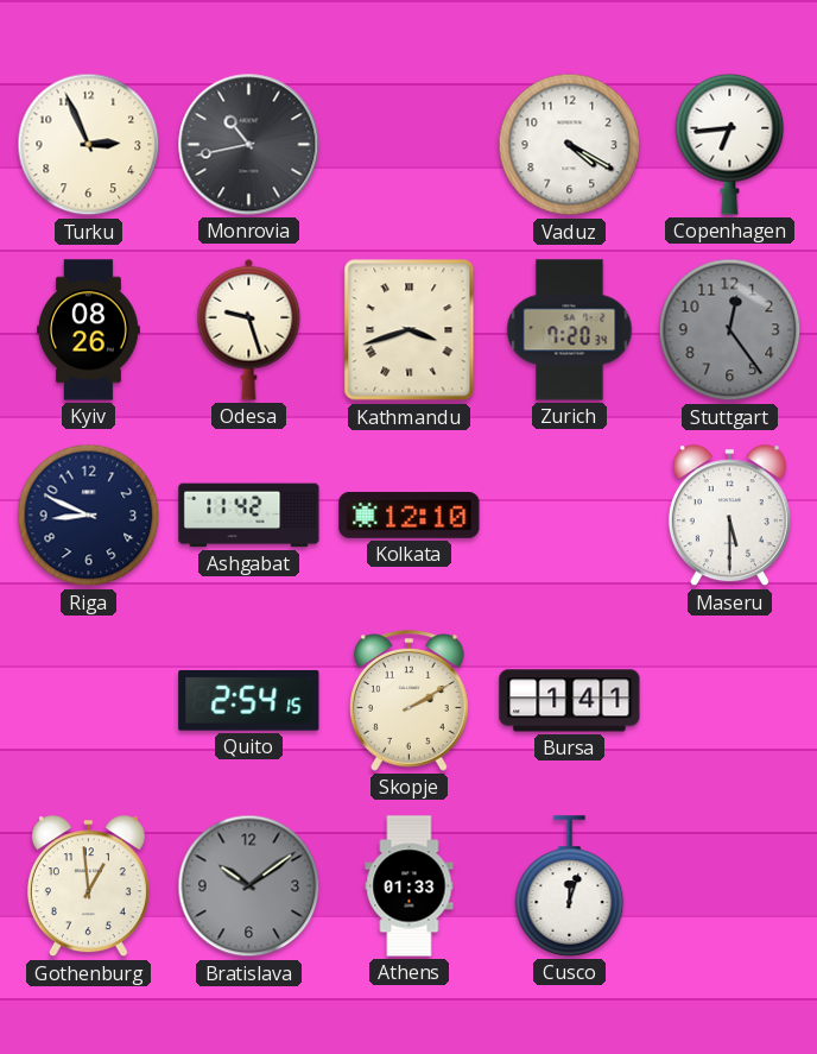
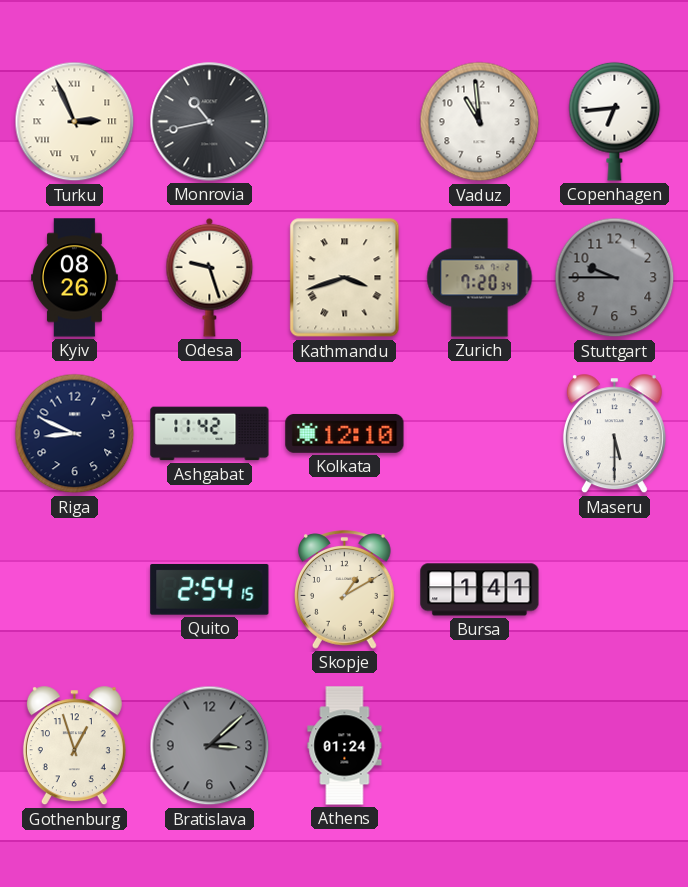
Turku numerals: Arabic -> Roman
Vaduz: 4:20 -> 10:59
Stuttgart: 12:24 -> 9:45
Skopje: 2:10 -> 1:10
Gothenburg: 12:59 -> 12:57
Bratislava: 10:09 -> 3:08
Athens: 01:33 -> 01:24
Cusco: 12:03 -> none
